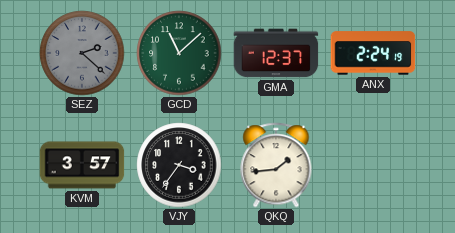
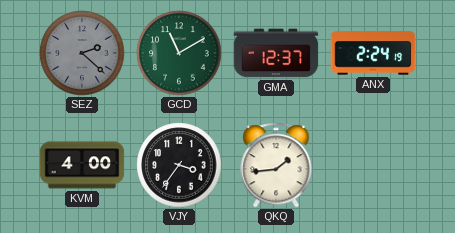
GCD: 11:08 -> 11:10
KVM: 3:57 -> 4:00
